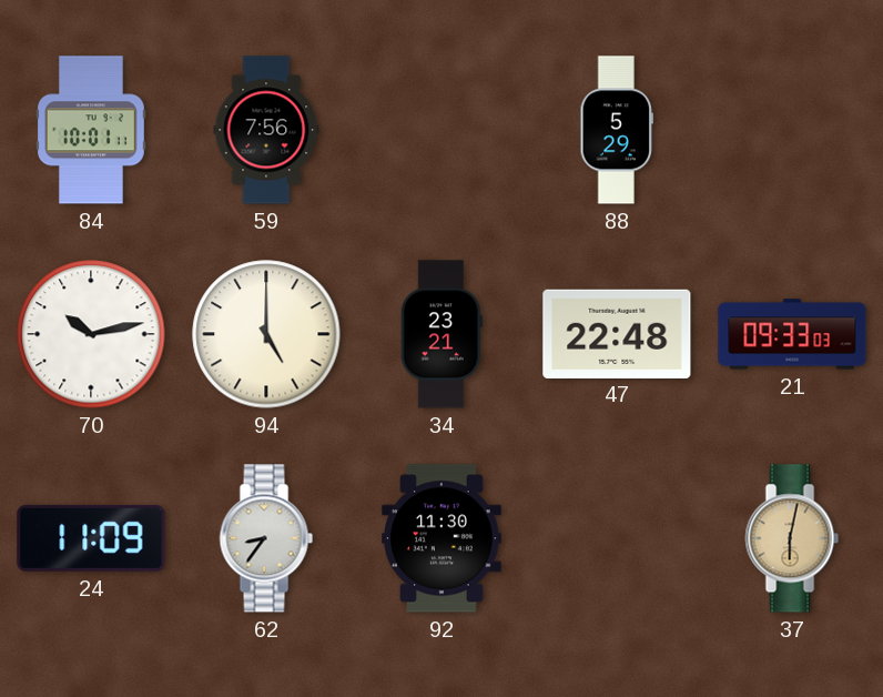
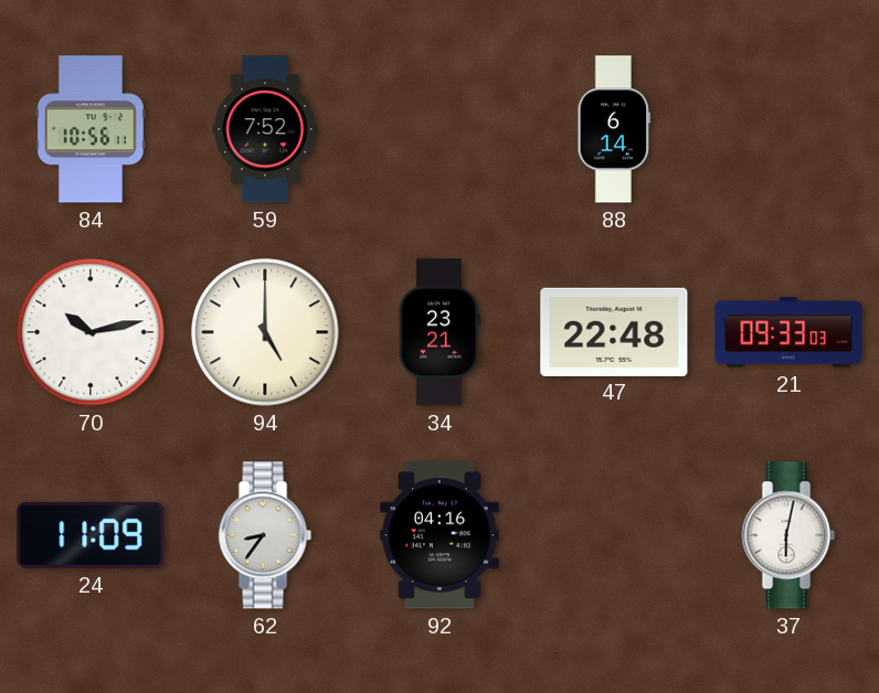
84: 10:01 -> 10:56
59: 7:56 -> 7:52
88: 5:29 -> 6:14
92: 11:30 -> 04:16
37 dial: champagne -> white
